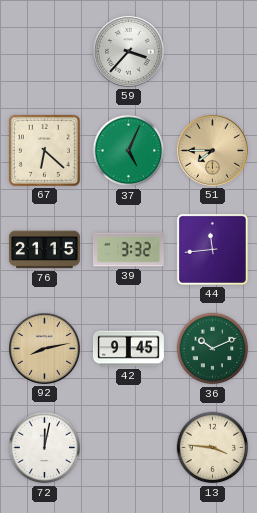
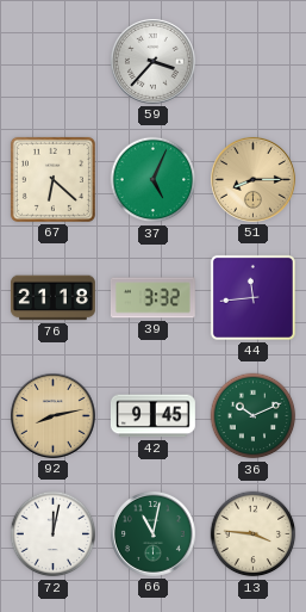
51: 7:45 -> 8:15
76: 21:15 -> 21:18
66: none -> 11:02
